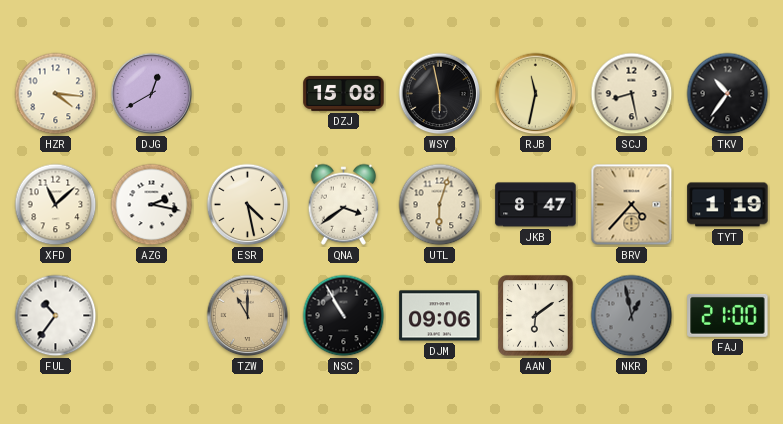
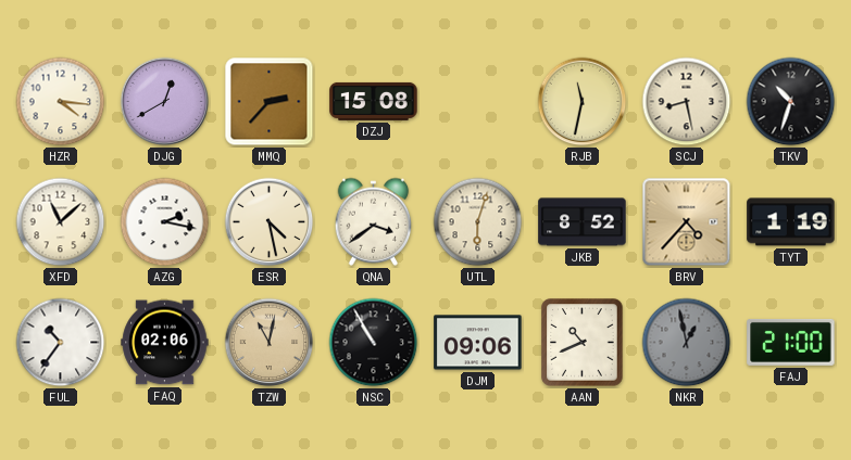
MMQ: none -> 2:37
WSY: 5:58 -> none
TKV: 10:36 -> 10:33
JKB: 8:47 -> 8:52
FAQ: none -> 02:06
TZW: 11:00 -> 11:02
AAN: 6:09 -> 10:41
